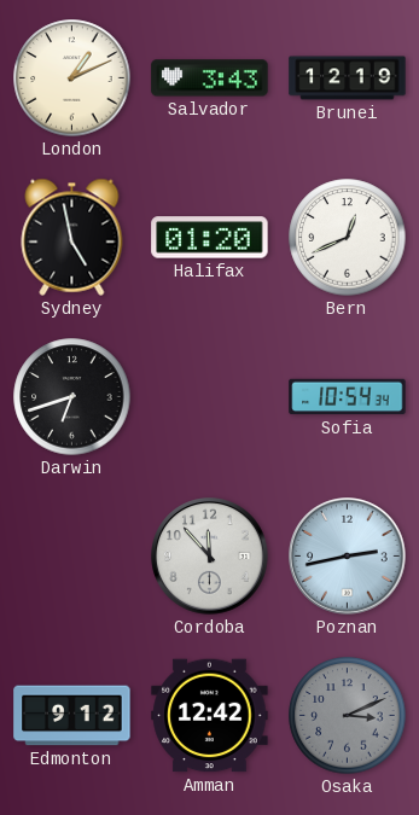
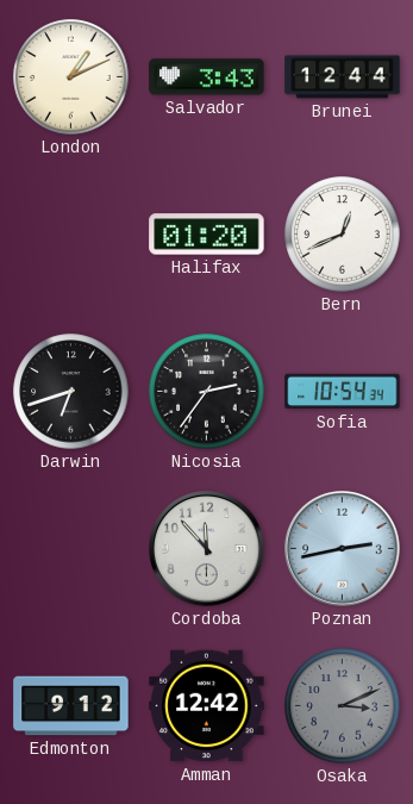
Brunei: 12:19 -> 12:44
Sydney: 4:58 -> none
Nicosia: none -> 2:36
